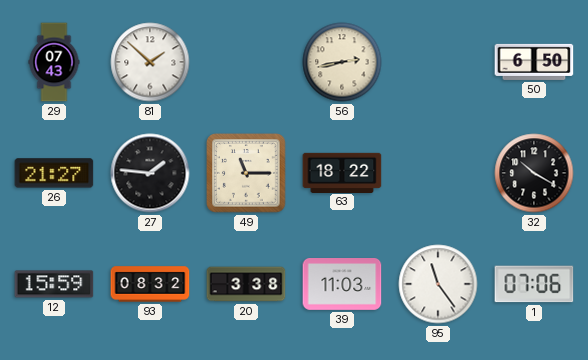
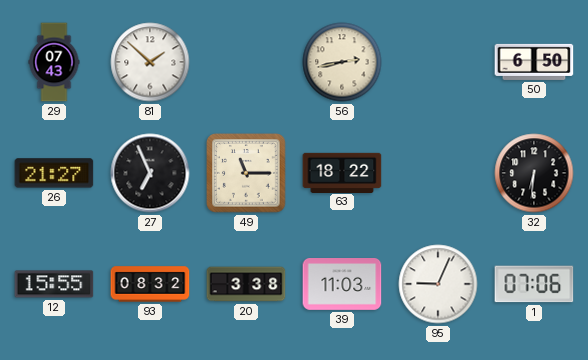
27: 1:46 -> 6:56
32: 10:20 -> 6:31
12: 15:59 -> 15:55
95: 11:24 -> 9:04
